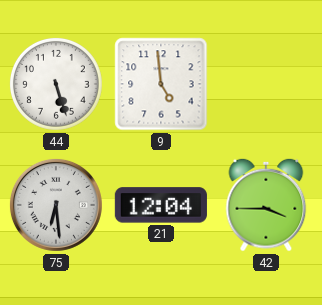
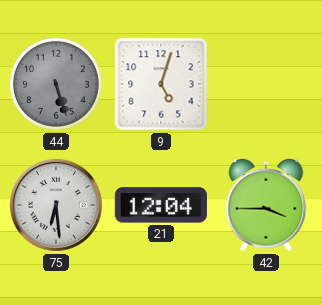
44 dial: white -> grey
9: 4:59 -> 5:03
